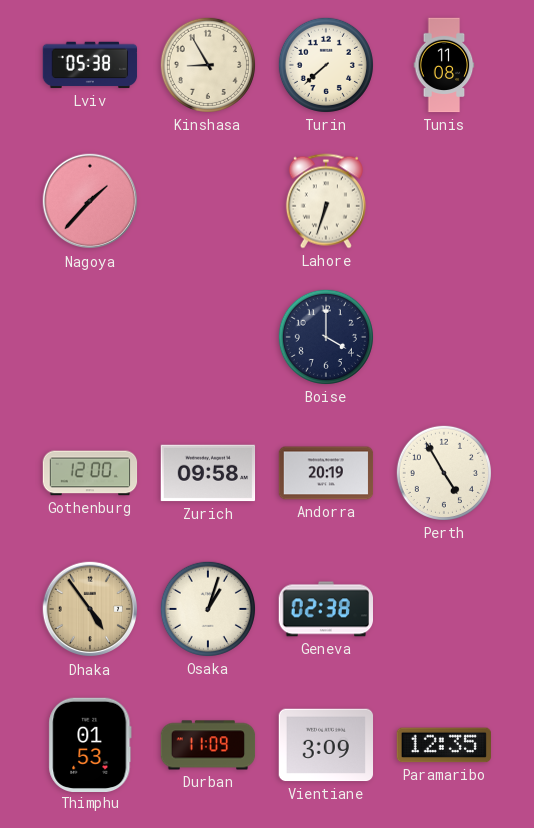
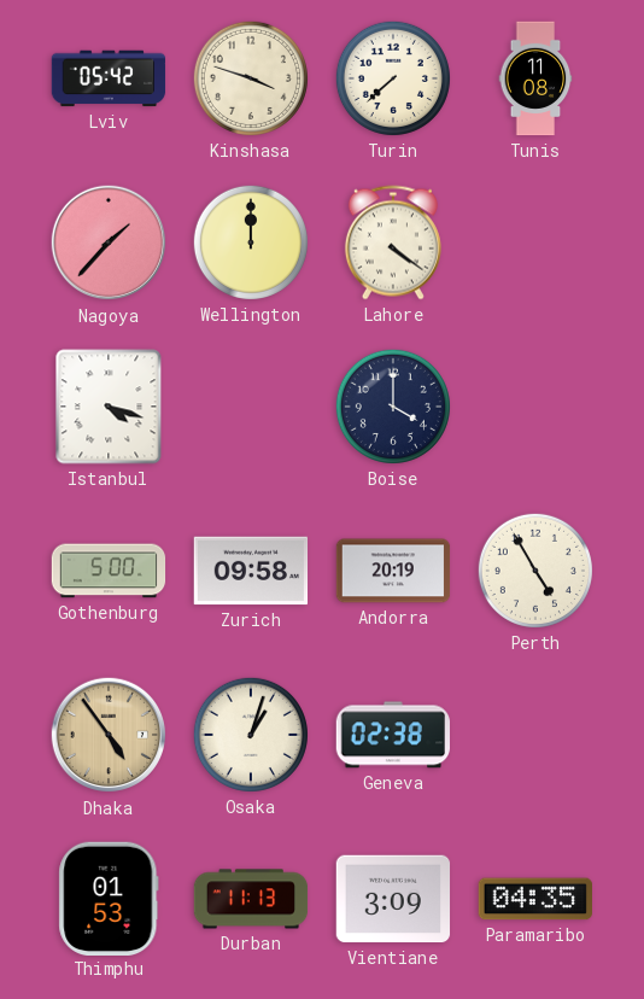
Lviv: 05:38 -> 05:42
Kinshasa: 8:55 -> 3:48
Wellington: none -> 12:00
Lahore: 6:33 -> 4:21
Istanbul: none -> 4:18
Gothenburg: 12:00 -> 5:00
Durban: 11:09 -> 11:13
Paramaribo: 12:35 -> 04:35
